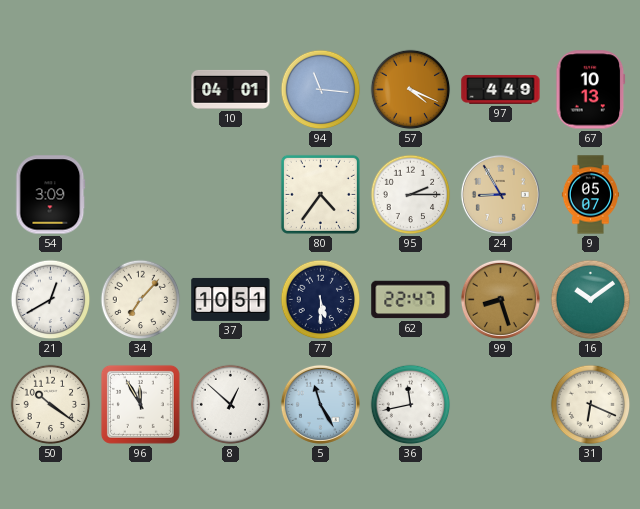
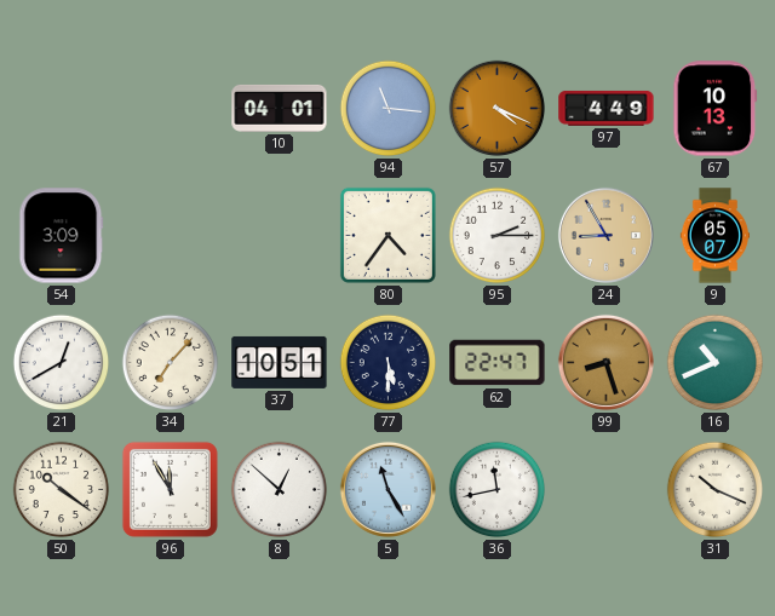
16: 10:09 -> 10:41
31: 6:19 -> 10:19
